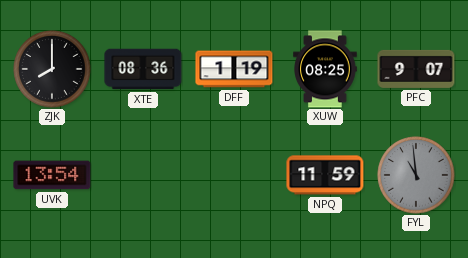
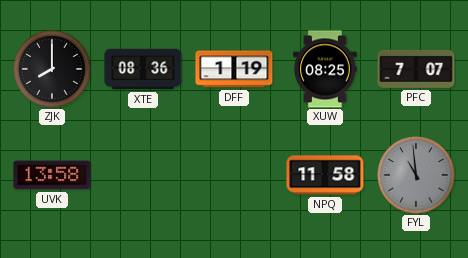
PFC: 9:07 -> 7:07
UVK: 13:54 -> 13:58
NPQ: 11:59 -> 11:58
